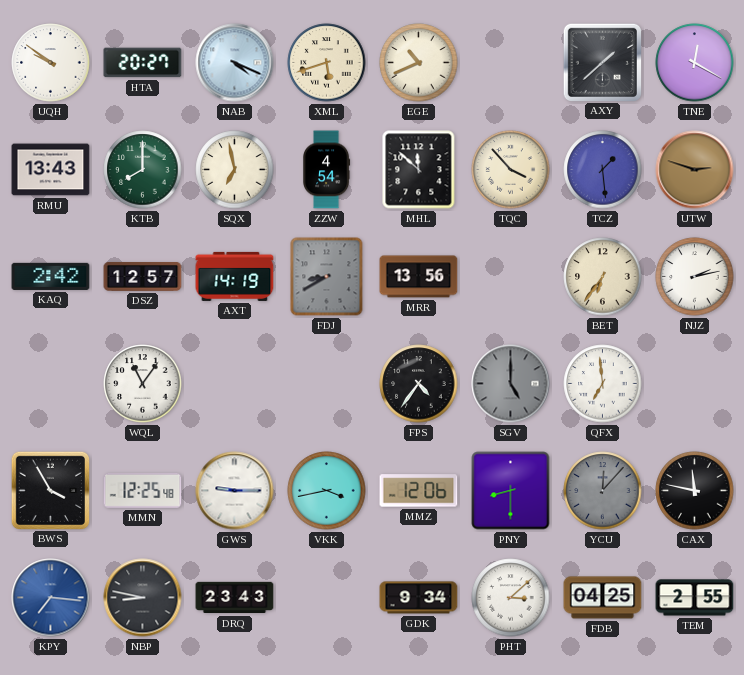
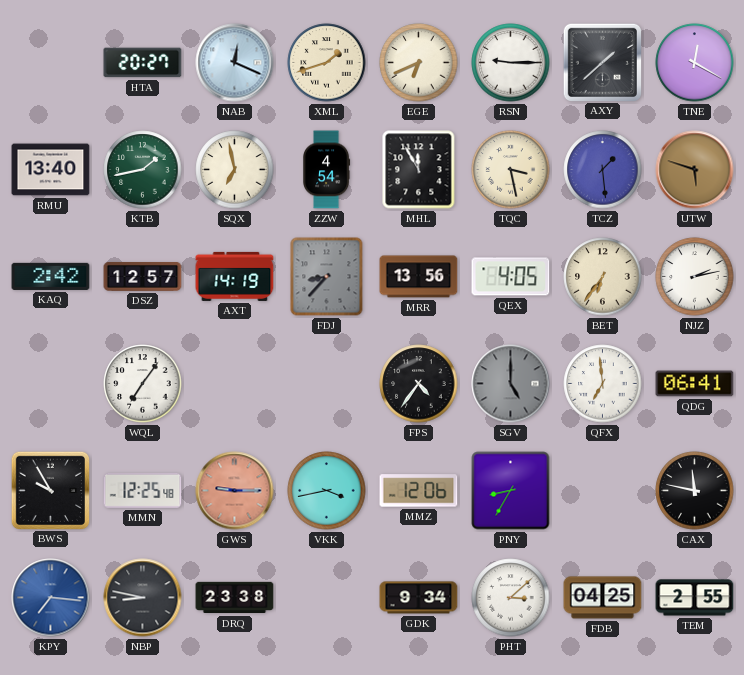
UQH: 9:51 -> none
NAB: 4:19 -> 12:19
XML: 5:42 -> 1:42
EGE: 10:41 -> 6:41
RSN: none -> 9:15
RMU: 13:43 -> 13:40
KTB: 8:00 -> 1:43
MHL: 11:52 -> 11:55
TQC: 3:53 -> 3:28
UTW: 2:48 -> 5:48
FDJ: 8:40 -> 8:37
QEX: none -> 4:05
WQL: 11:06 -> 7:06
QDG: none -> 06:41
BWS: 3:55 -> 9:55
GWS dial: white -> salmon
PNY: 8:30 -> 8:35
YCU: 12:07 -> none
DRQ: 23:43 -> 23:38
